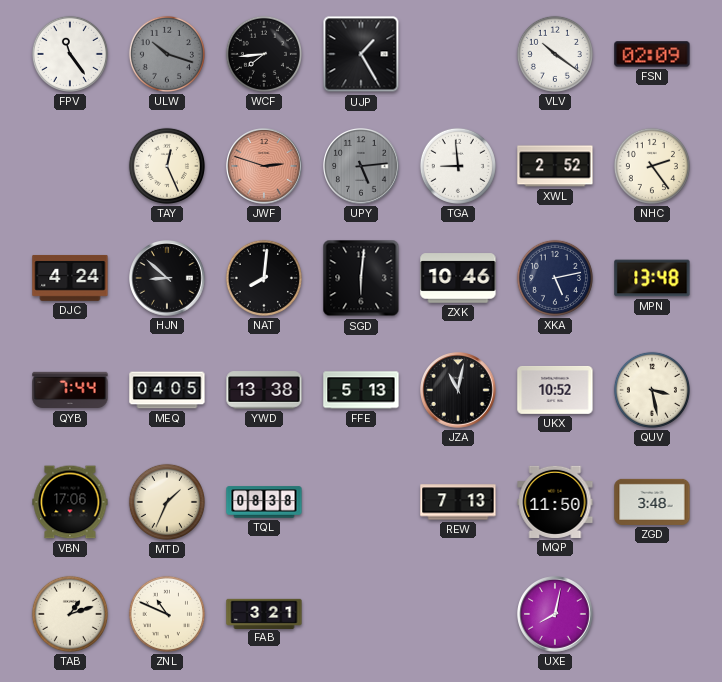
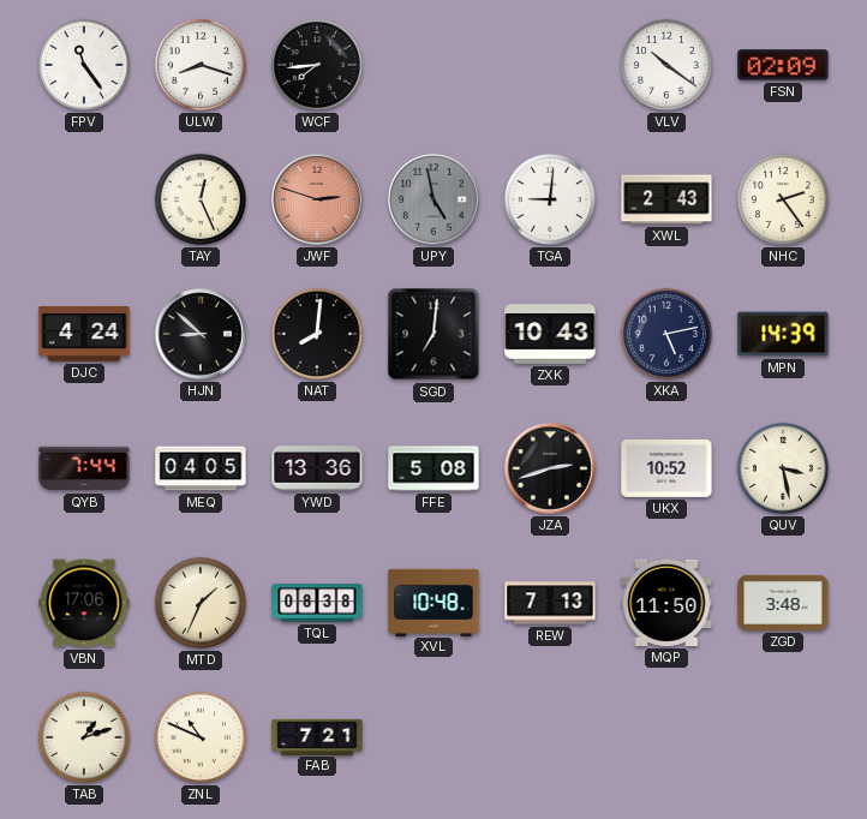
ULW: 10:18 -> 8:18
ULW dial: grey -> white
UJP: 1:25 -> none
UPY: 5:14 -> 4:58
TGA: 8:59 -> 9:01
XWL: 2:52 -> 2:43
SGD: 6:01 -> 7:01
ZXK: 10:46 -> 10:43
MPN: 13:48 -> 14:39
YWD: 13:38 -> 13:36
FFE: 5:13 -> 5:08
JZA: 11:02 -> 2:42
XVL: none -> 10:48
FAB: 3:21 -> 7:21
UXE: 8:02 -> none
